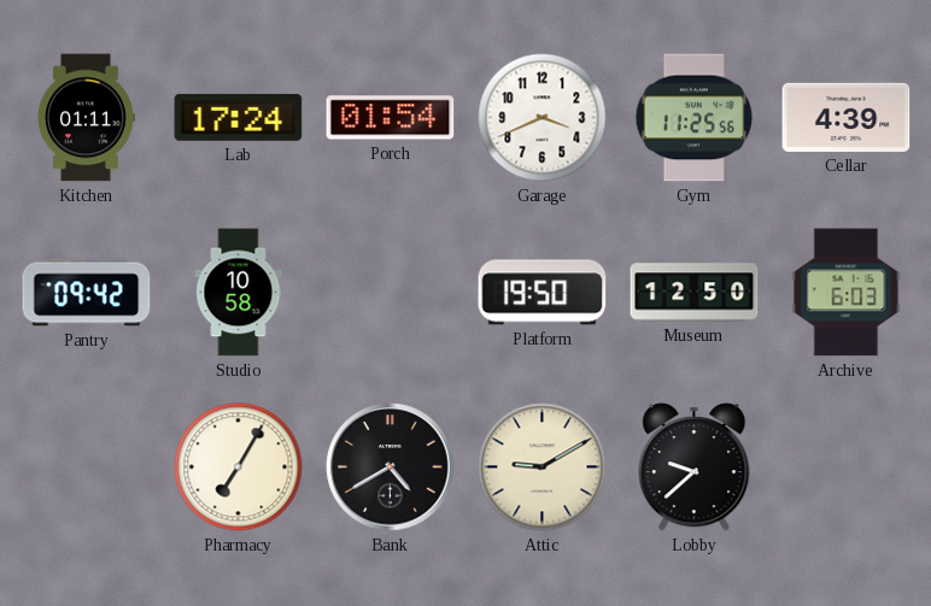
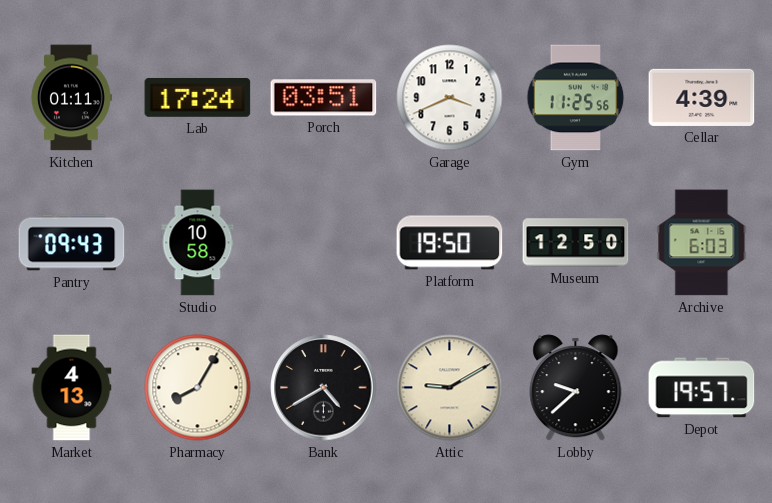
Porch: 01:54 -> 03:51
Pantry: 09:42 -> 09:43
Market: none -> 4:13
Pharmacy: 7:05 -> 8:05
Depot: none -> 19:57
